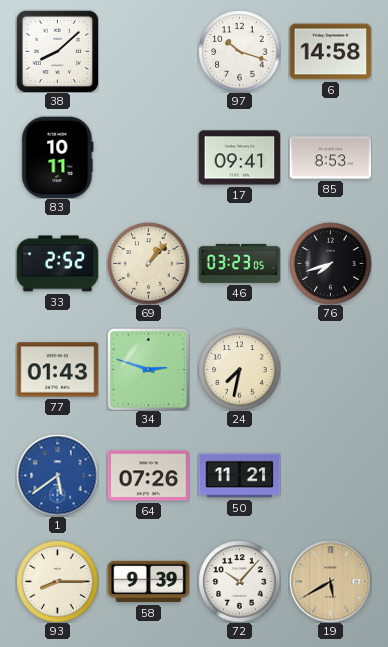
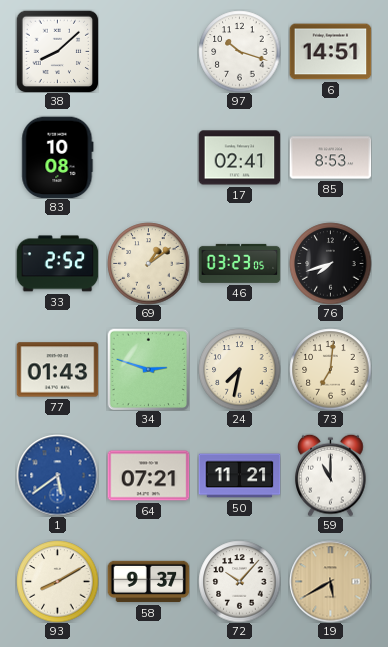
6: 14:58 -> 14:51
83: 10:11 -> 10:08
17: 09:41 -> 02:41
69: 1:07 -> 1:09
73: none -> 7:01
64: 07:26 -> 07:21
59: none -> 11:00
93: 8:15 -> 8:10
58: 9:39 -> 9:37
